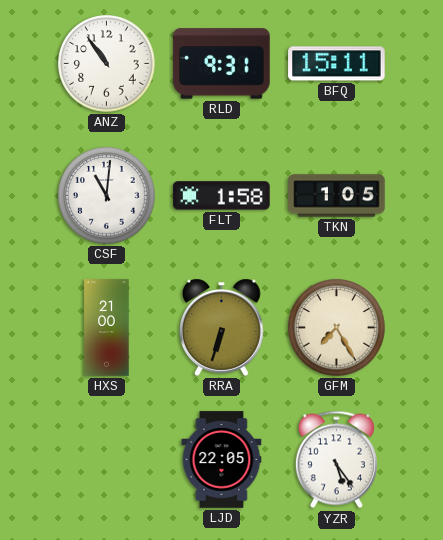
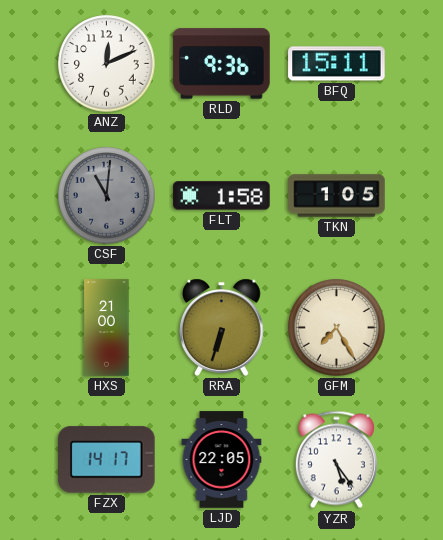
ANZ: 10:54 -> 12:11
RLD: 9:31 -> 9:36
CSF dial: white -> grey
FZX: none -> 14:17
